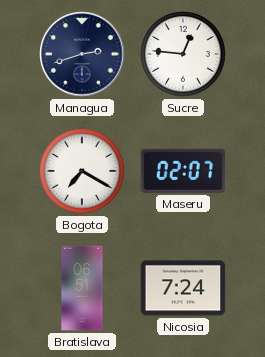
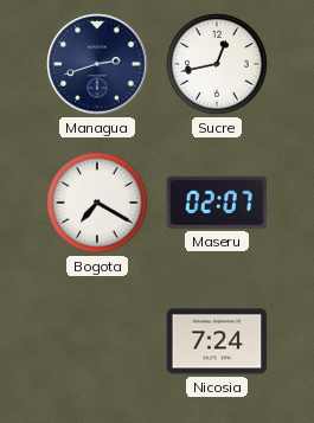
Sucre: 12:46 -> 12:43
Bratislava: 06:51 -> none
